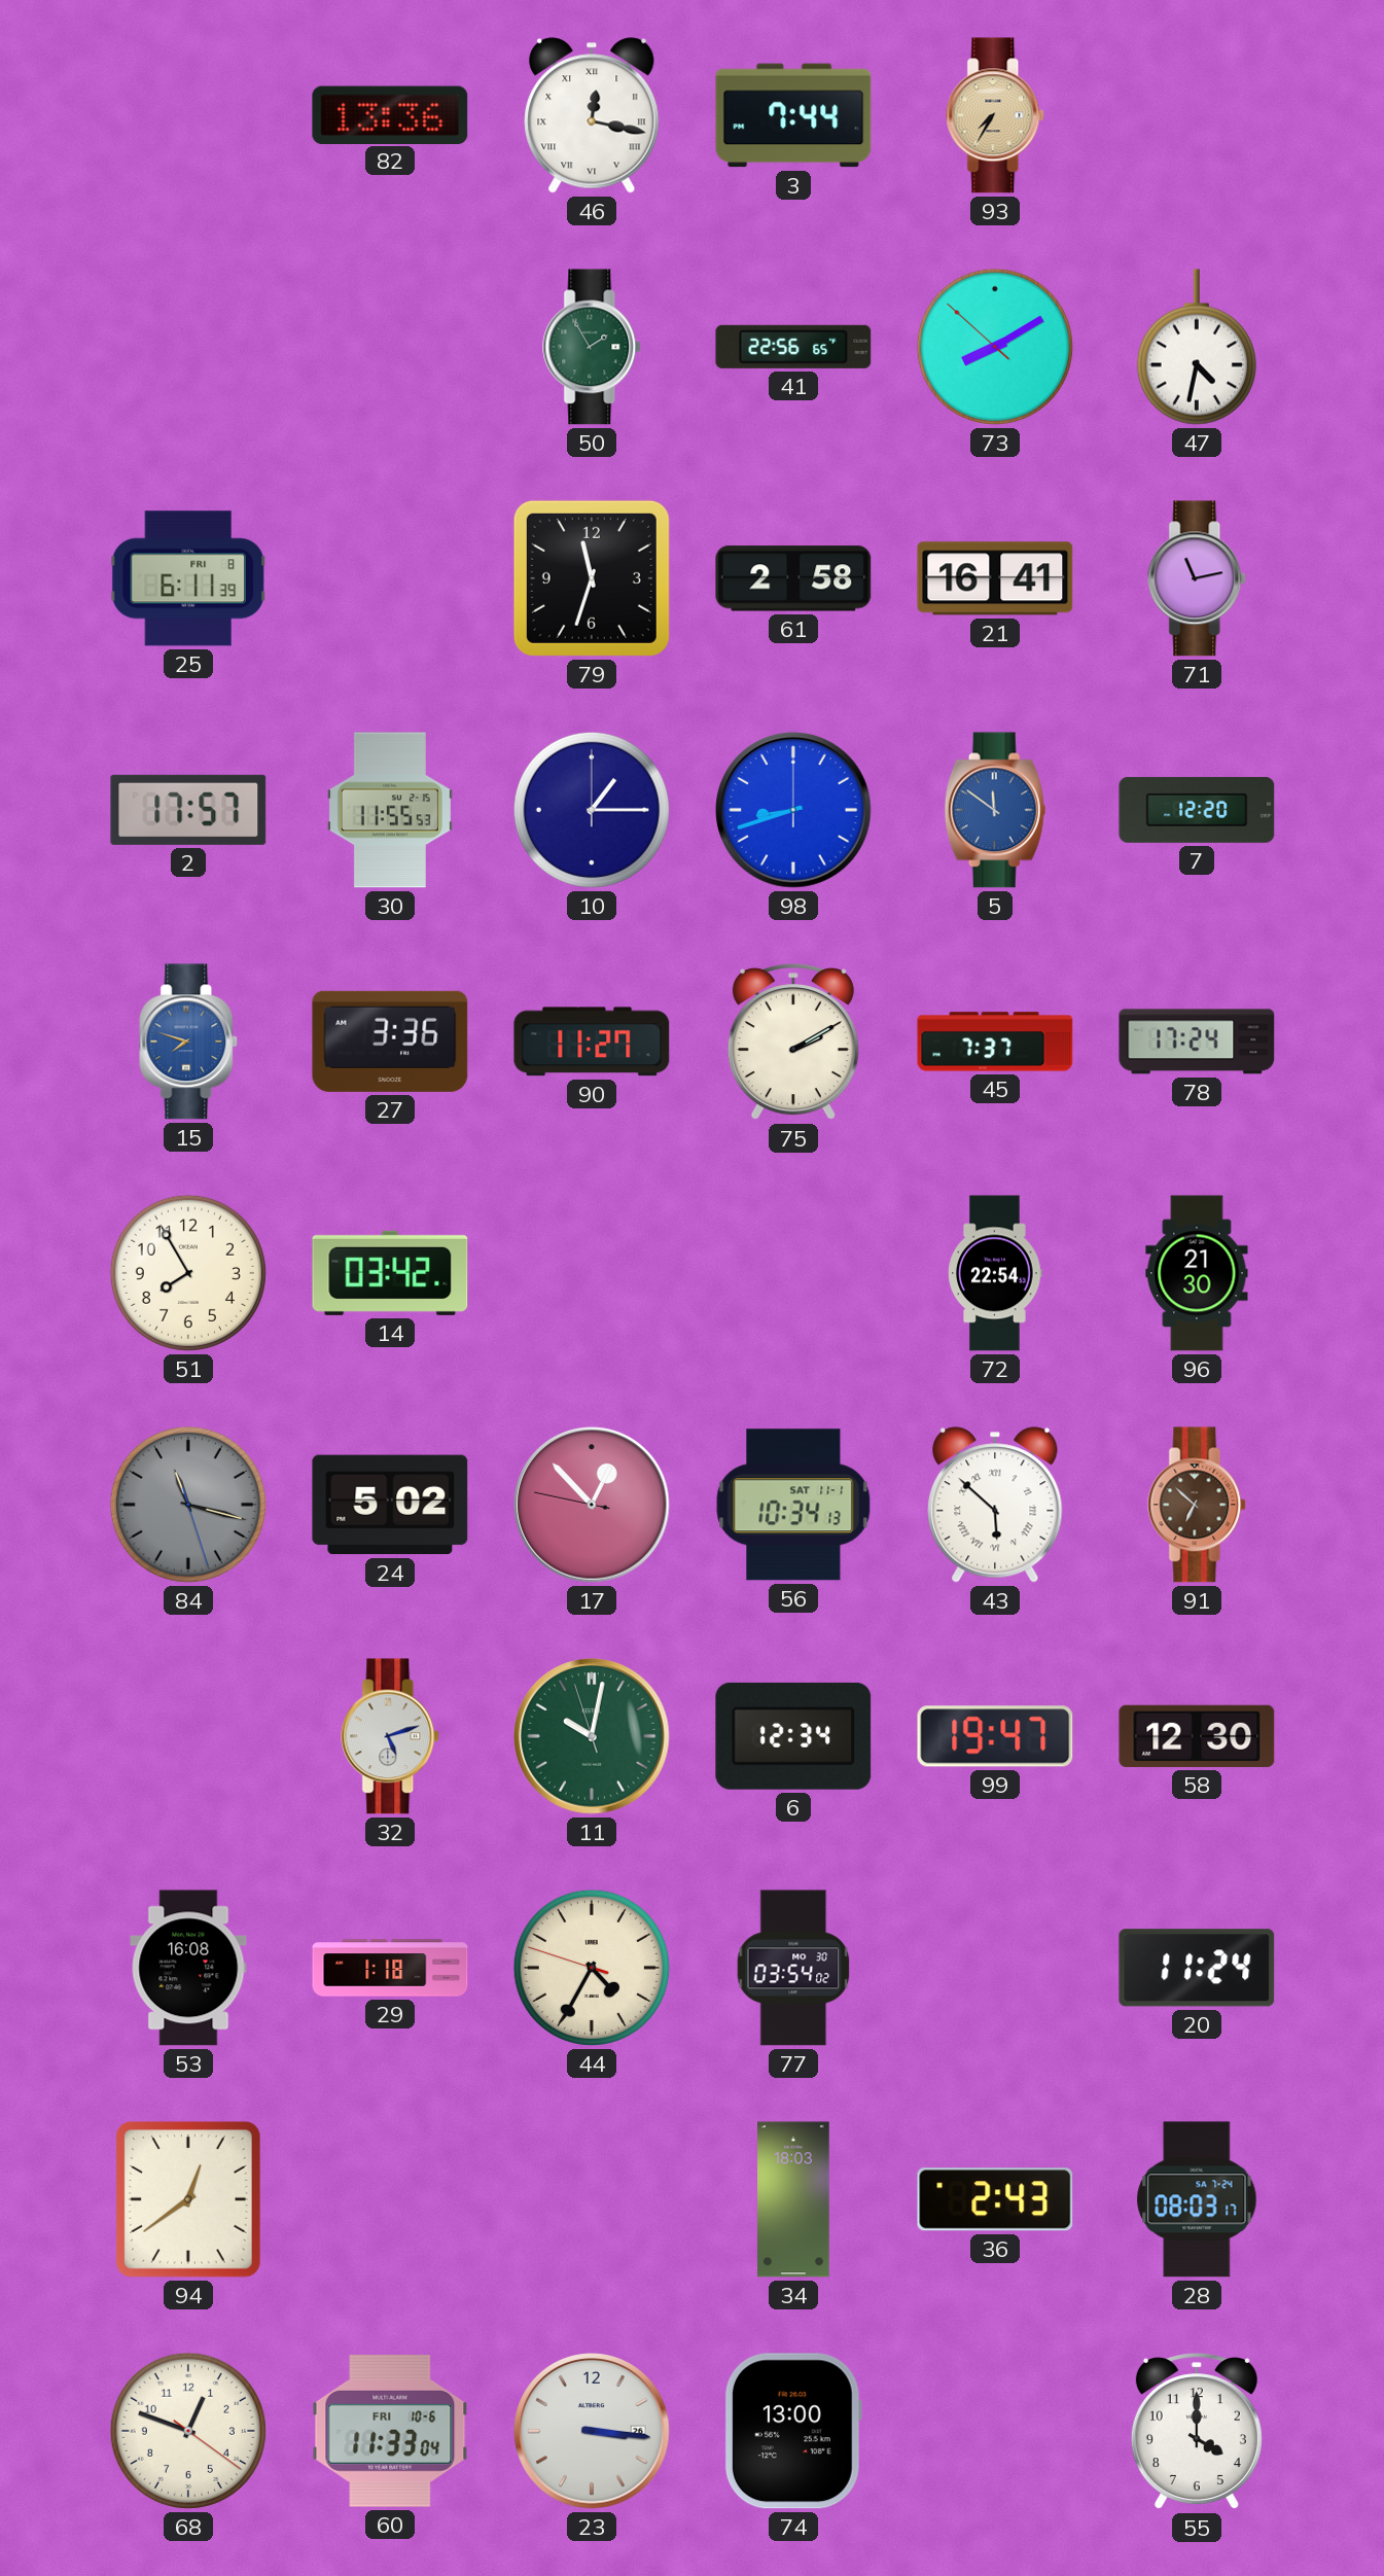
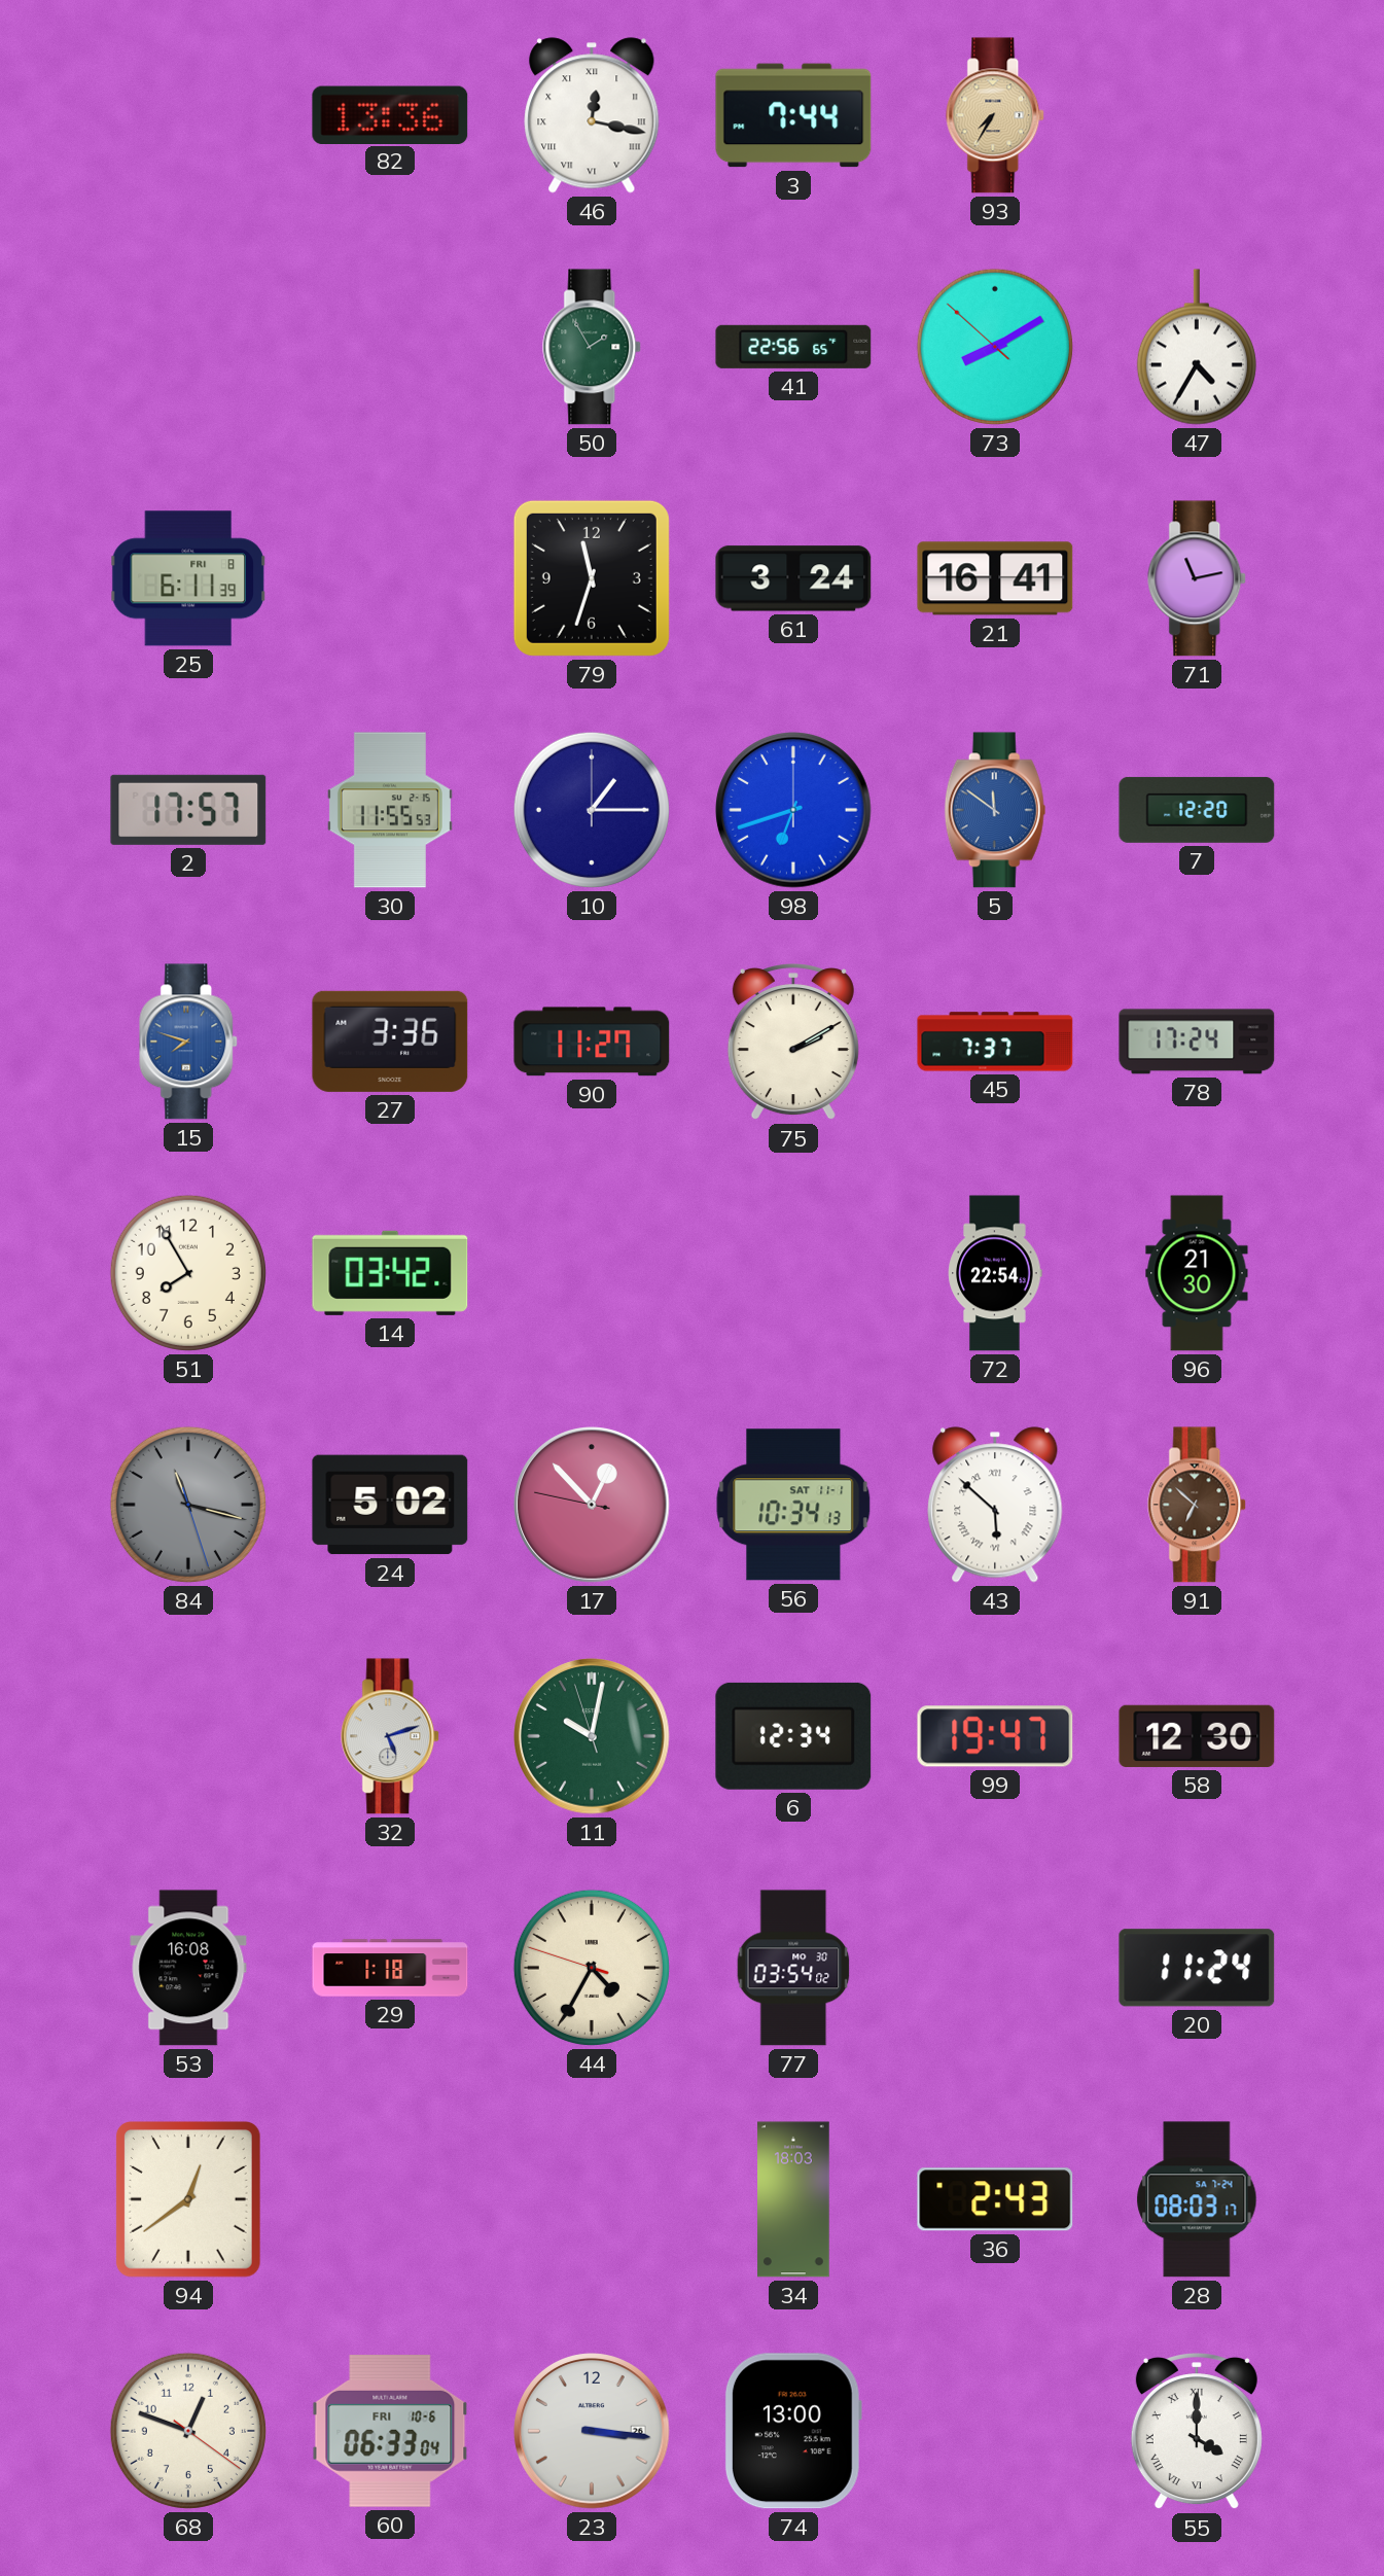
47: 4:32 -> 4:35
61: 2:58 -> 3:24
98: 8:42 -> 6:42
60: 11:33 -> 06:33
55 numerals: Arabic -> Roman
